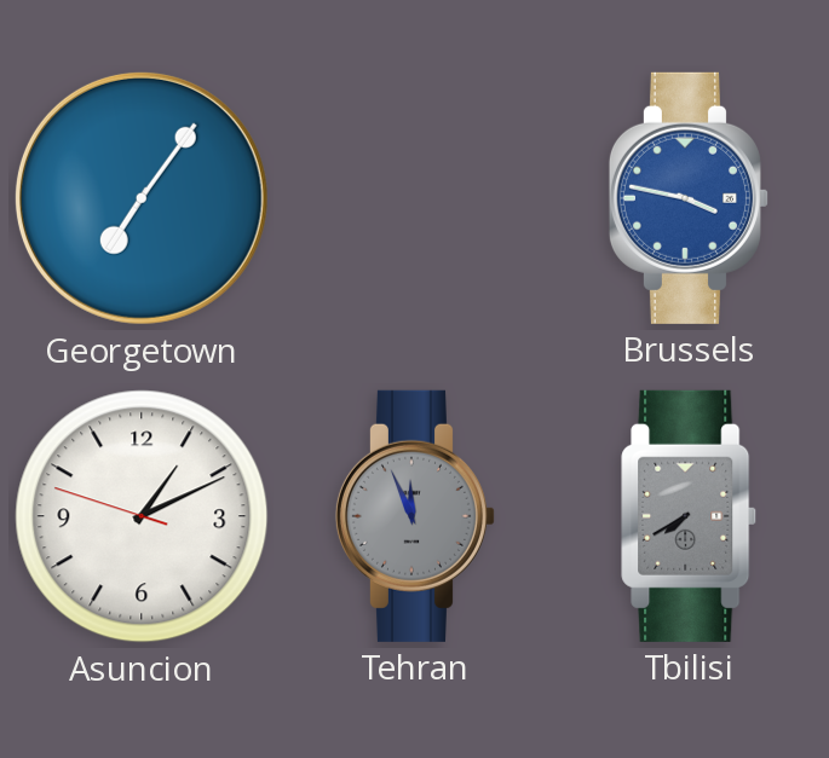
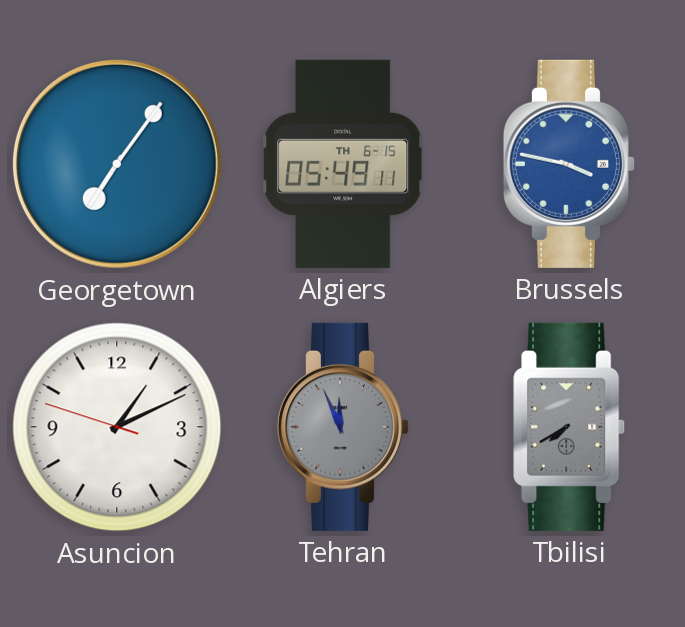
Algiers: none -> 05:49
